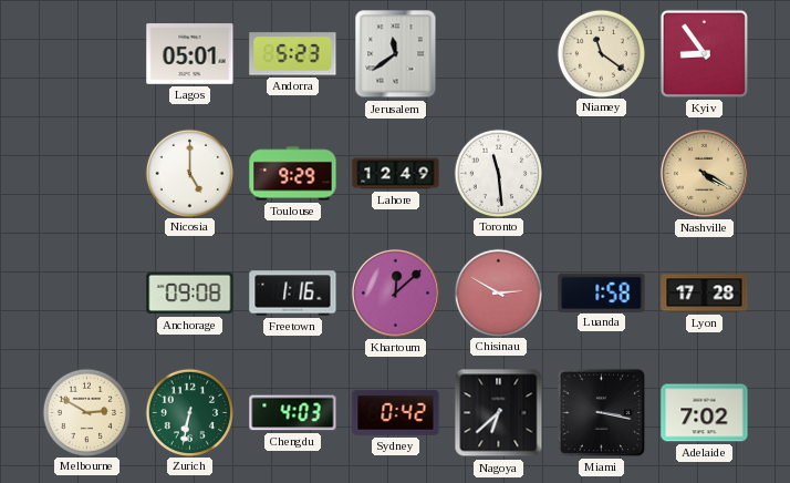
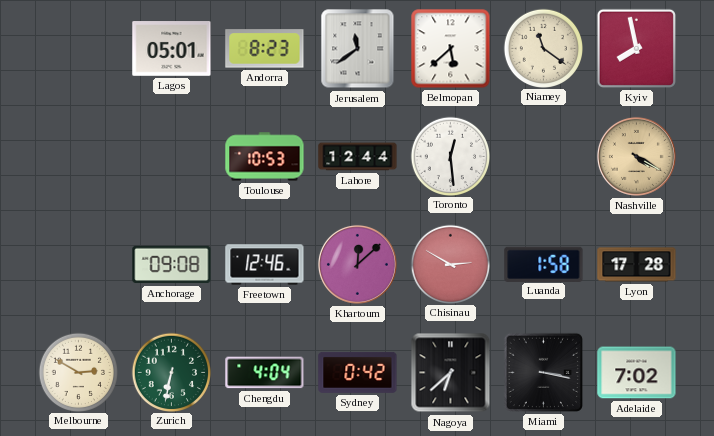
Andorra: 5:23 -> 8:23
Belmopan: none -> 5:38
Kyiv: 8:54 -> 7:58
Nicosia: 5:00 -> none
Toulouse: 9:29 -> 10:53
Lahore: 12:49 -> 12:44
Toronto: 11:29 -> 12:29
Freetown: 1:16 -> 12:46
Chengdu: 4:03 -> 4:04
